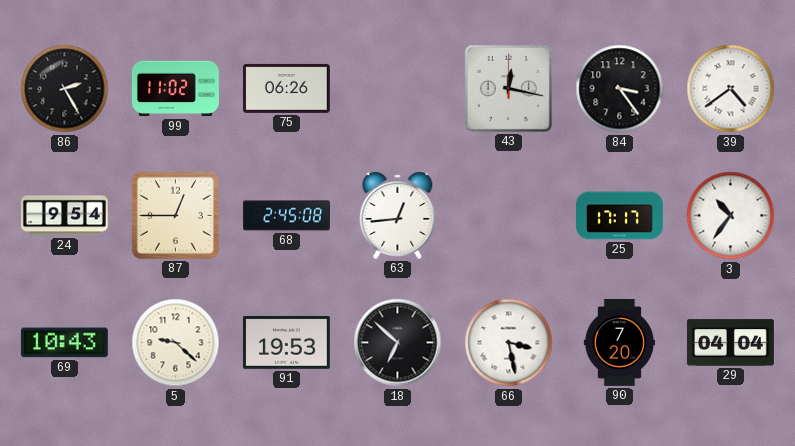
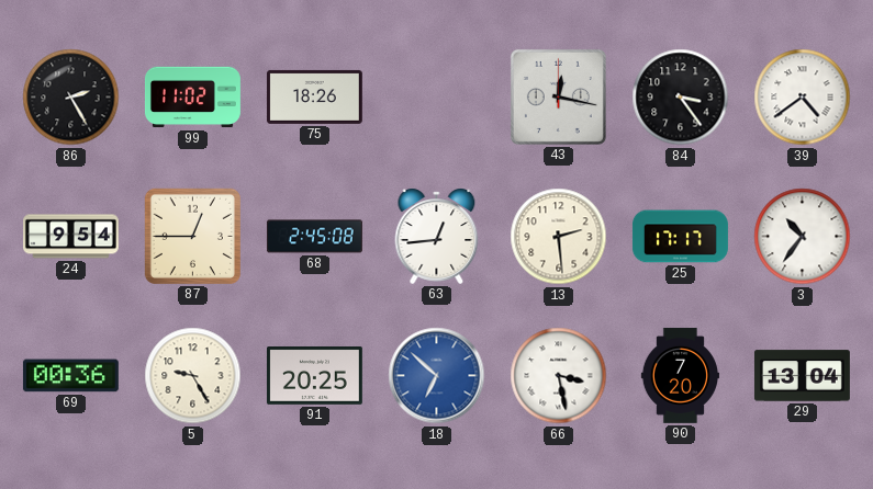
75: 06:26 -> 18:26
13: none -> 2:29
69: 10:43 -> 00:36
5: 9:22 -> 9:25
91: 19:53 -> 20:25
18 dial: black -> blue
29: 04:04 -> 13:04
